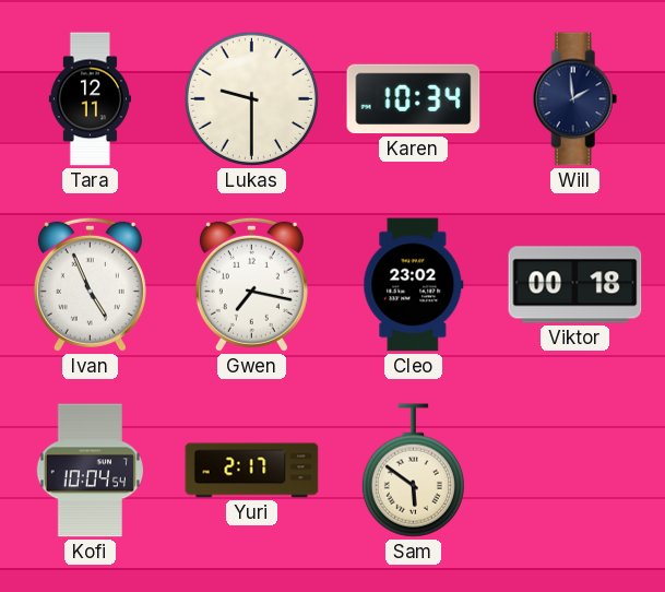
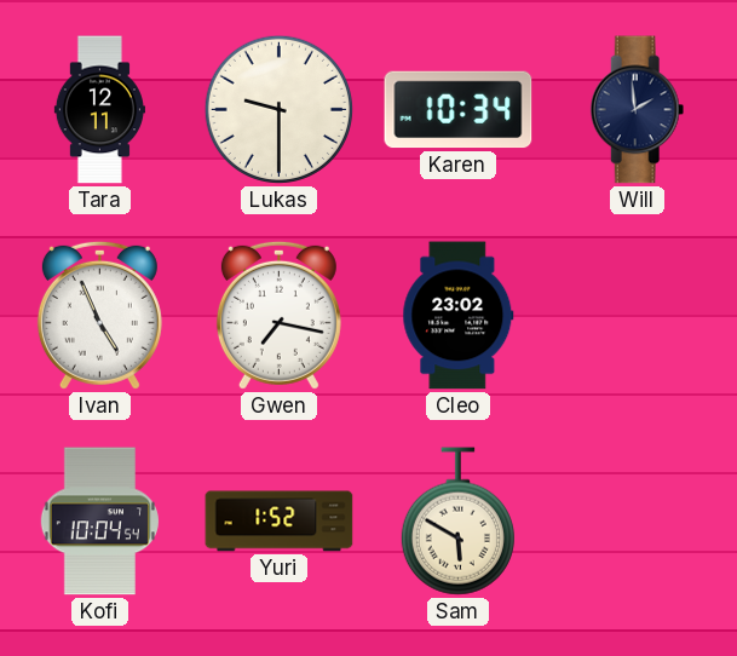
Viktor: 00:18 -> none
Yuri: 2:17 -> 1:52
Sam: 5:51 -> 5:50
